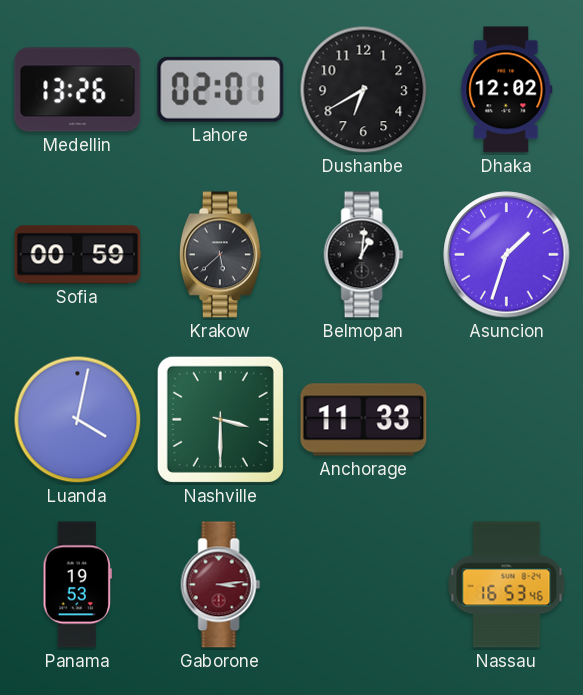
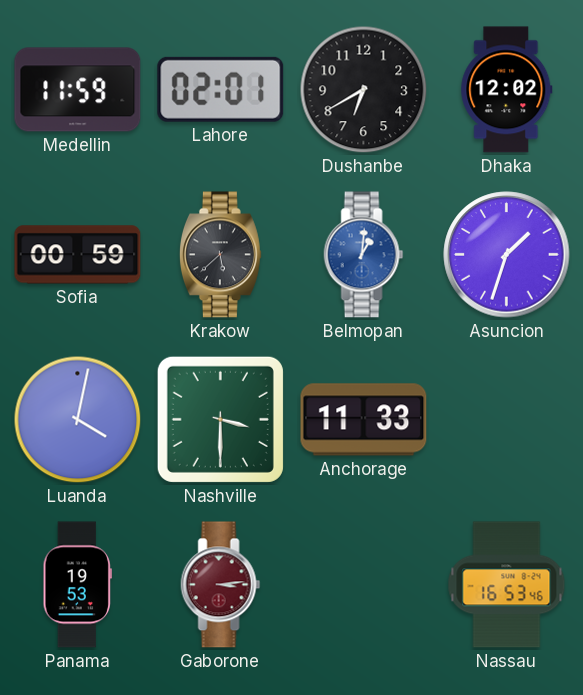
Medellin: 13:26 -> 11:59
Belmopan dial: black -> blue
